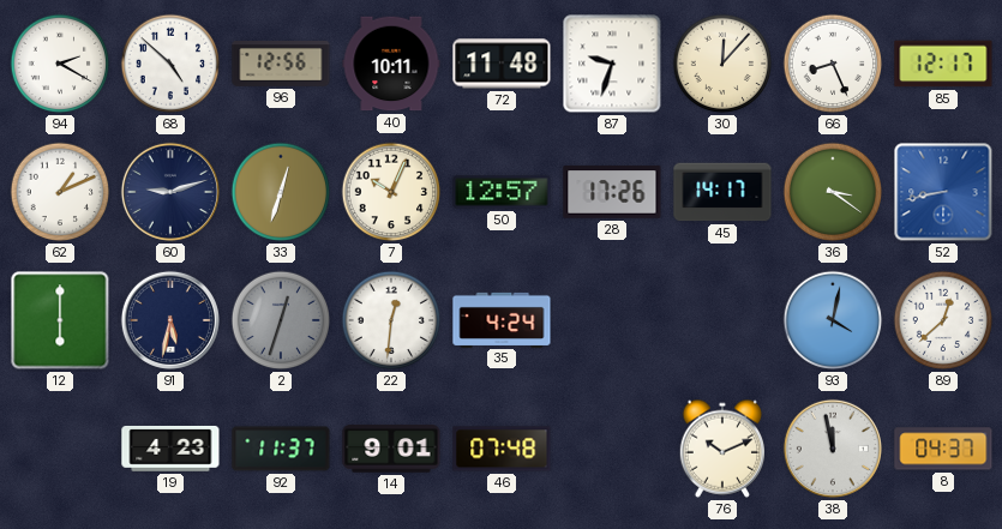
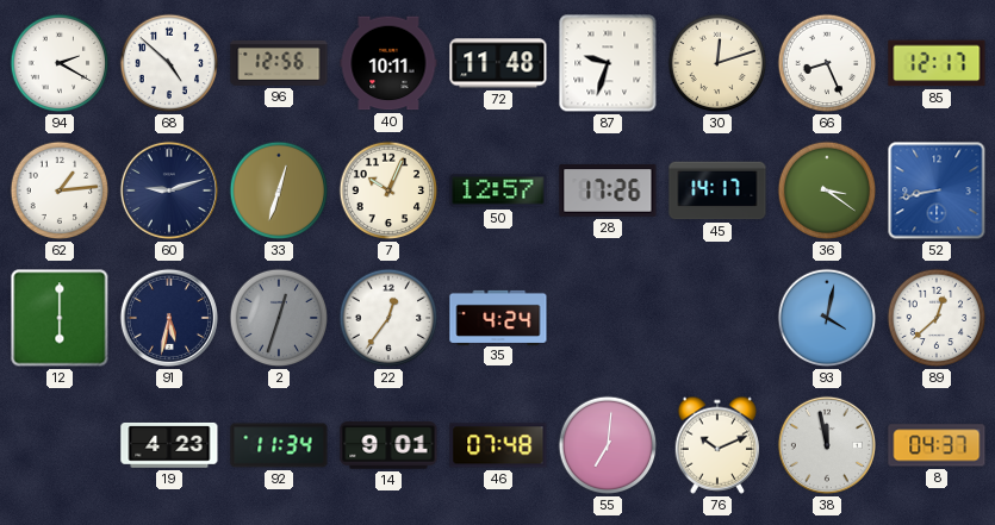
30: 12:07 -> 12:12
62: 1:11 -> 1:14
22: 12:31 -> 12:36
92: 11:37 -> 11:34
55: none -> 7:01
